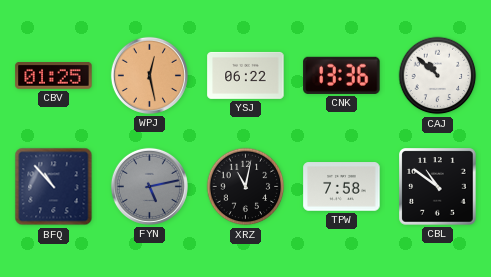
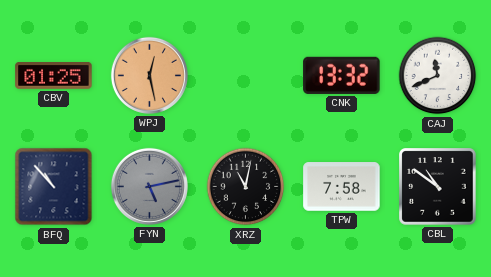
YSJ: 06:22 -> none
CNK: 13:36 -> 13:32
CAJ: 10:52 -> 11:41
